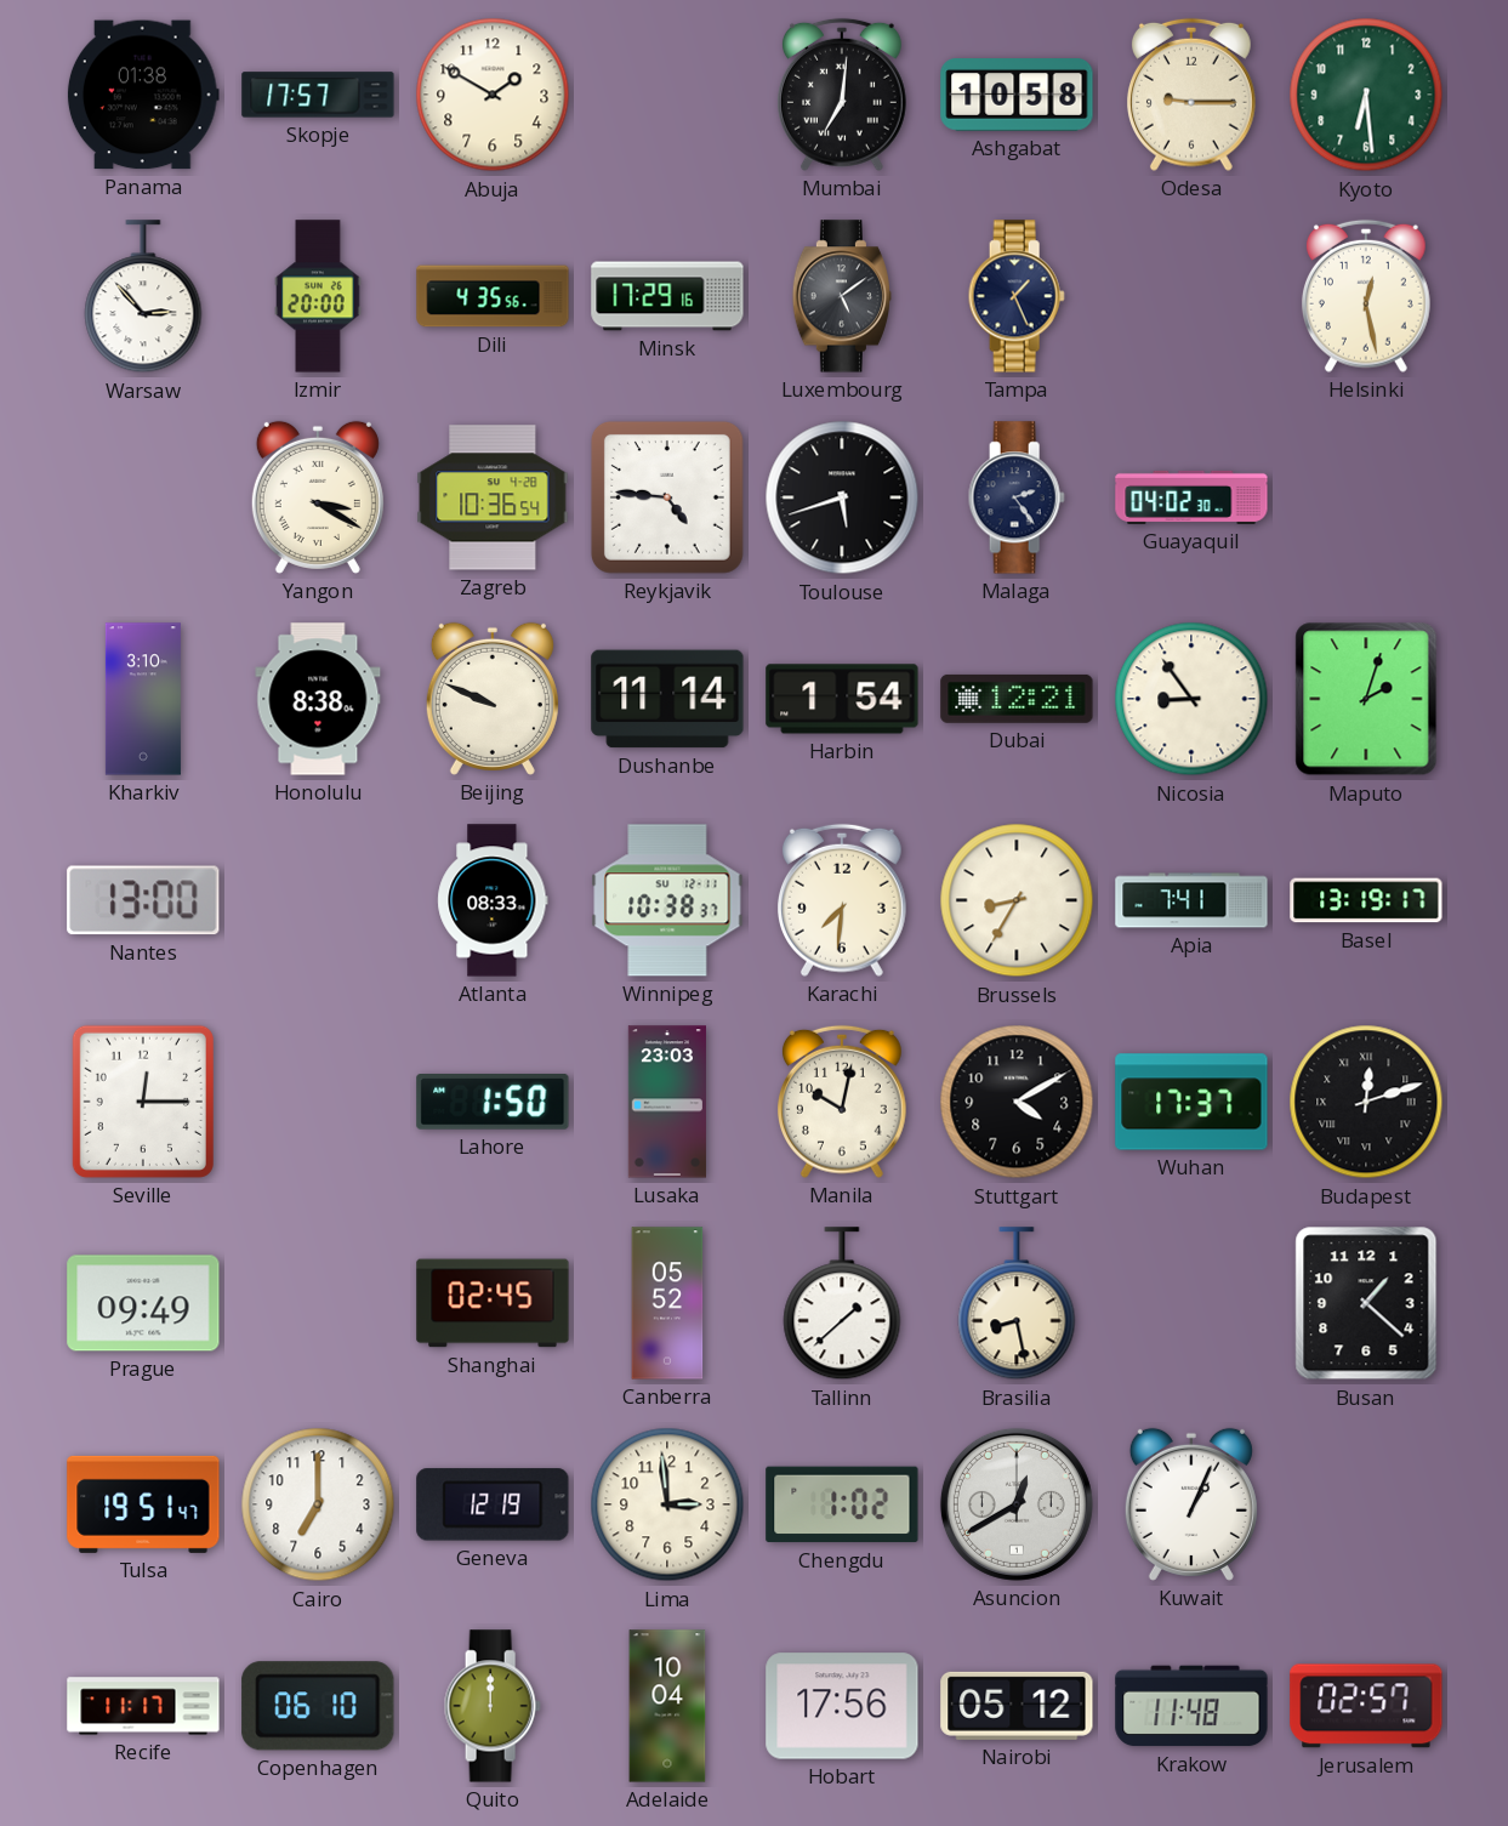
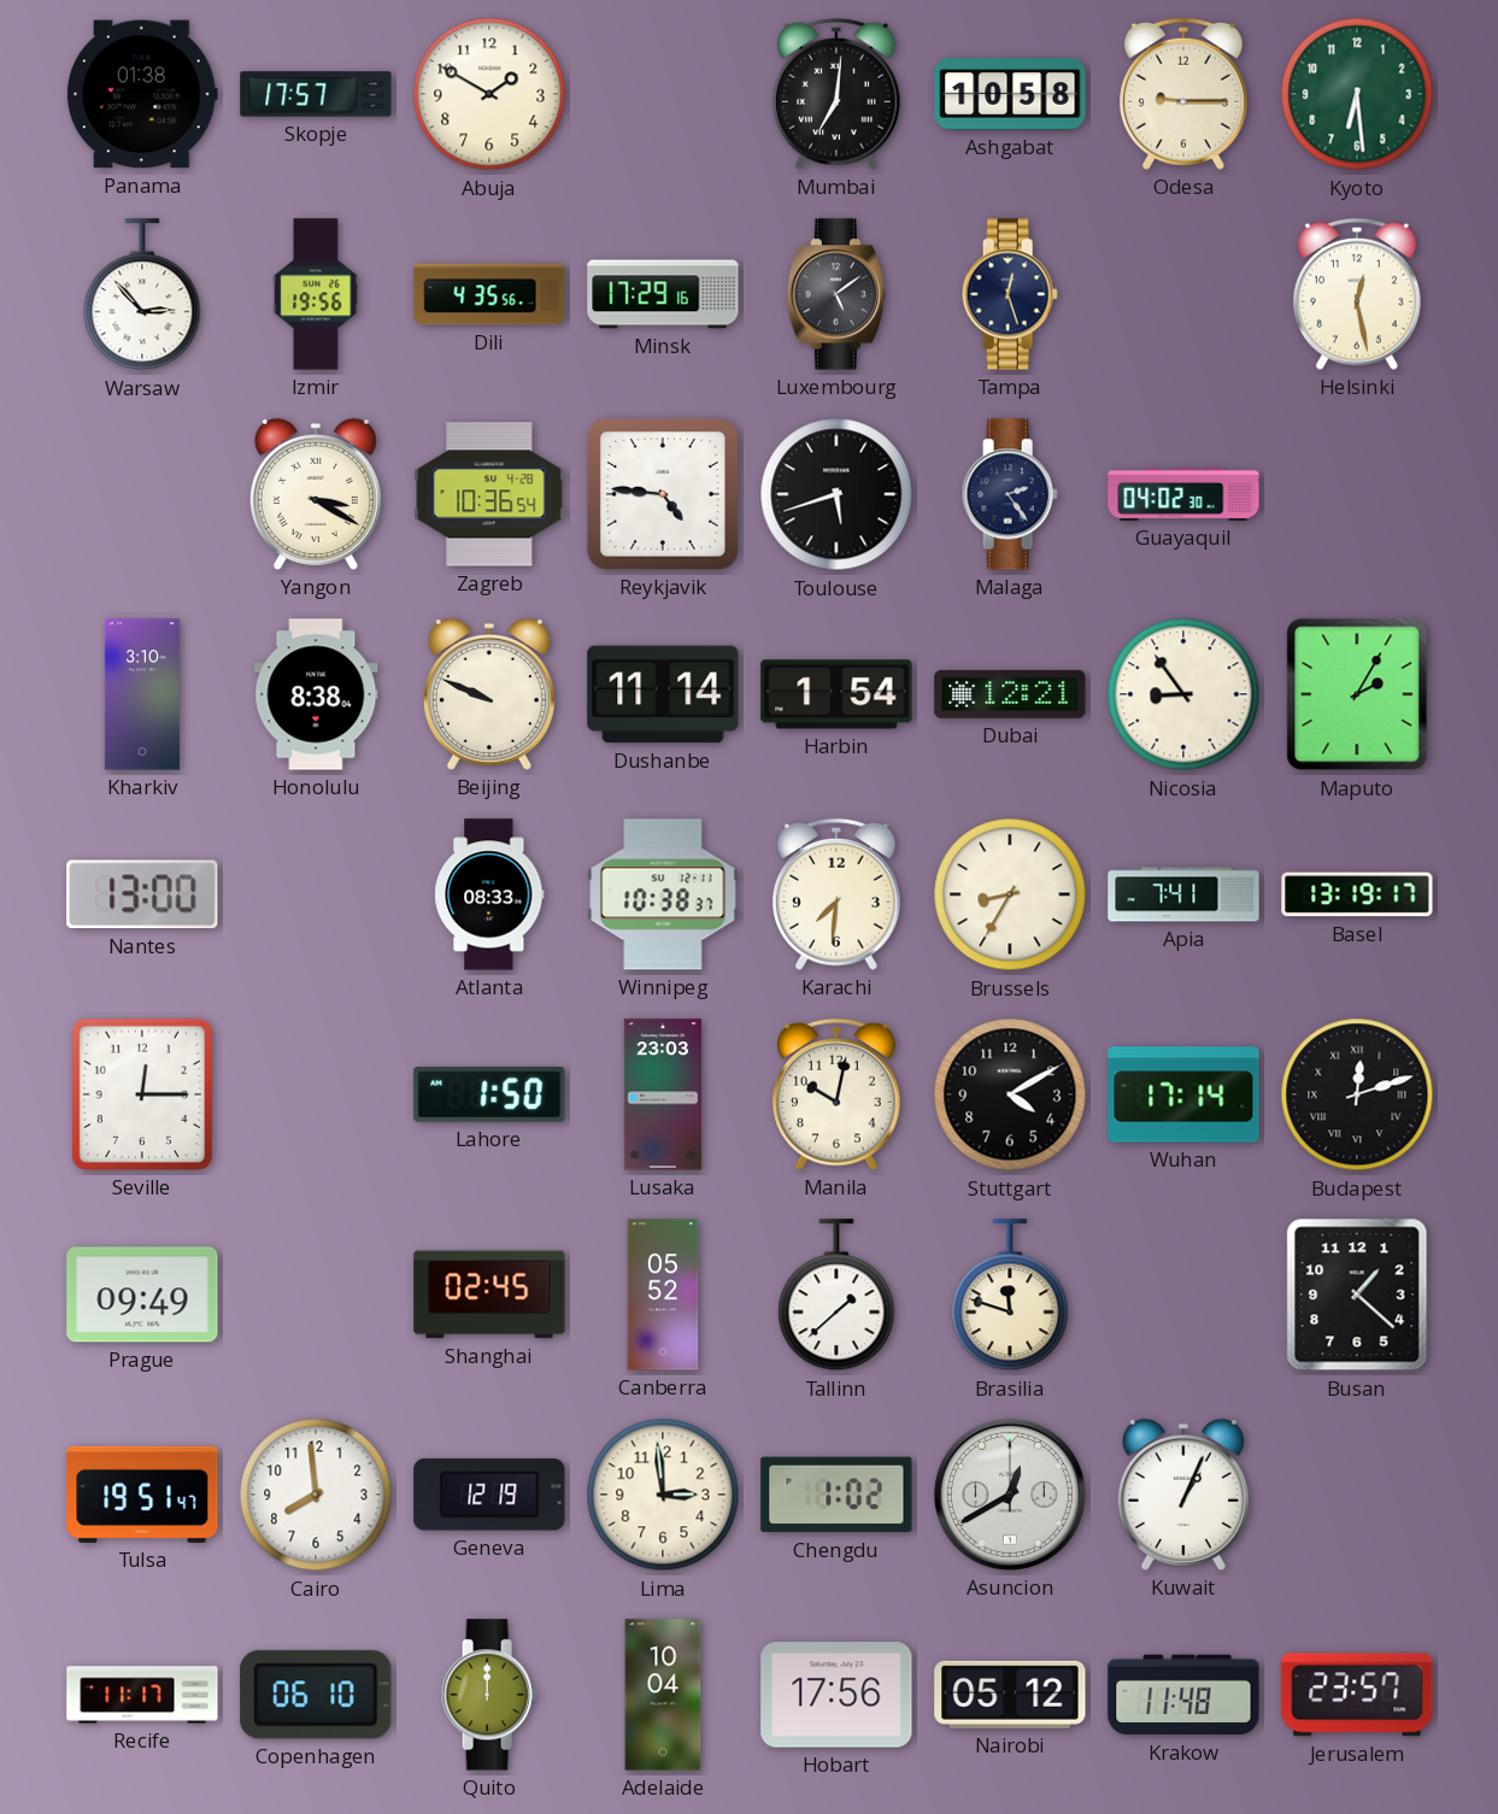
Izmir: 20:00 -> 19:56
Tampa: 1:26 -> 12:27
Maputo: 2:03 -> 2:05
Wuhan: 17:37 -> 17:14
Brasilia: 8:28 -> 11:48
Cairo: 7:00 -> 7:59
Jerusalem: 02:57 -> 23:57
